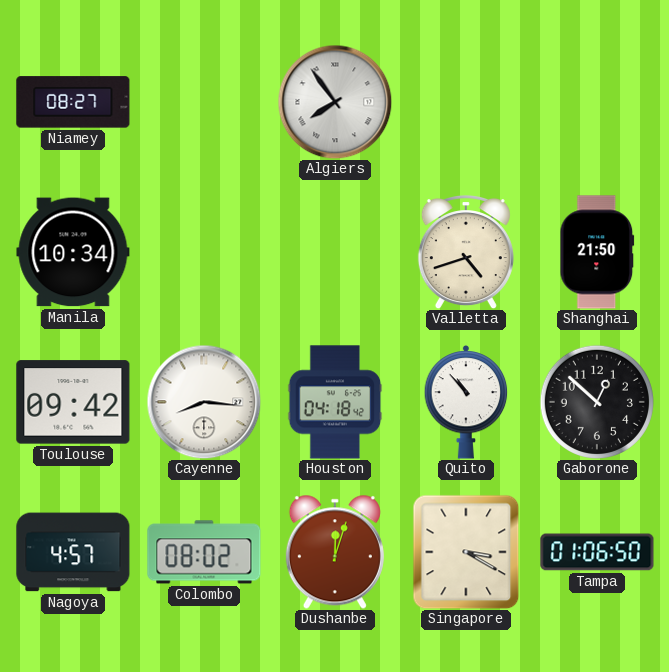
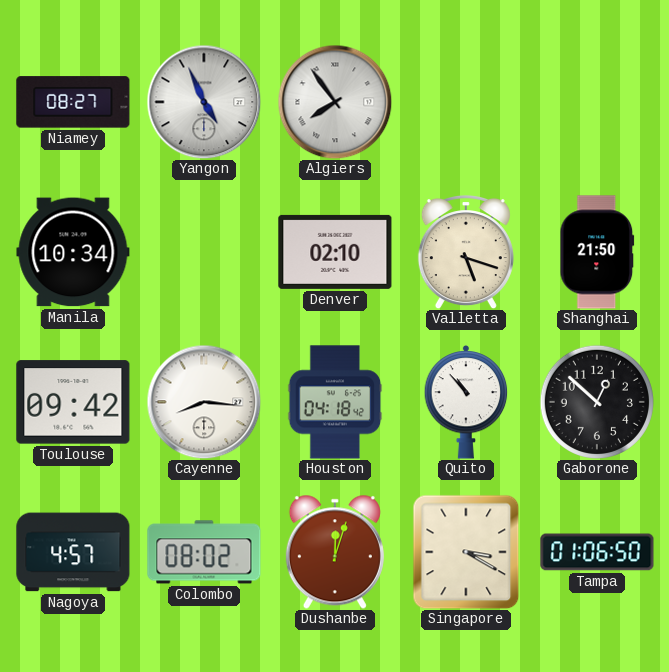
Yangon: none -> 4:56
Denver: none -> 02:10
Valletta: 4:42 -> 5:18
